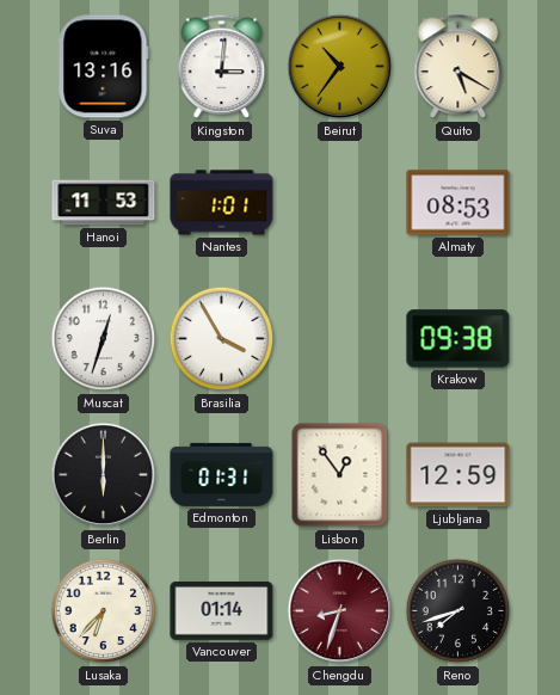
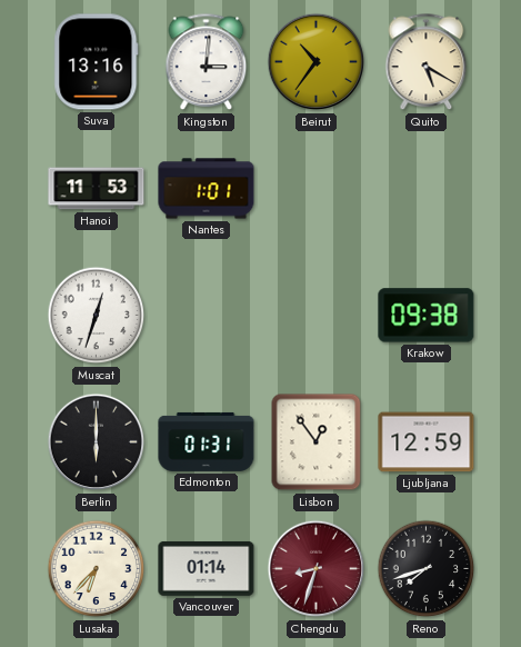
Almaty: 08:53 -> none
Brasilia: 3:55 -> none
